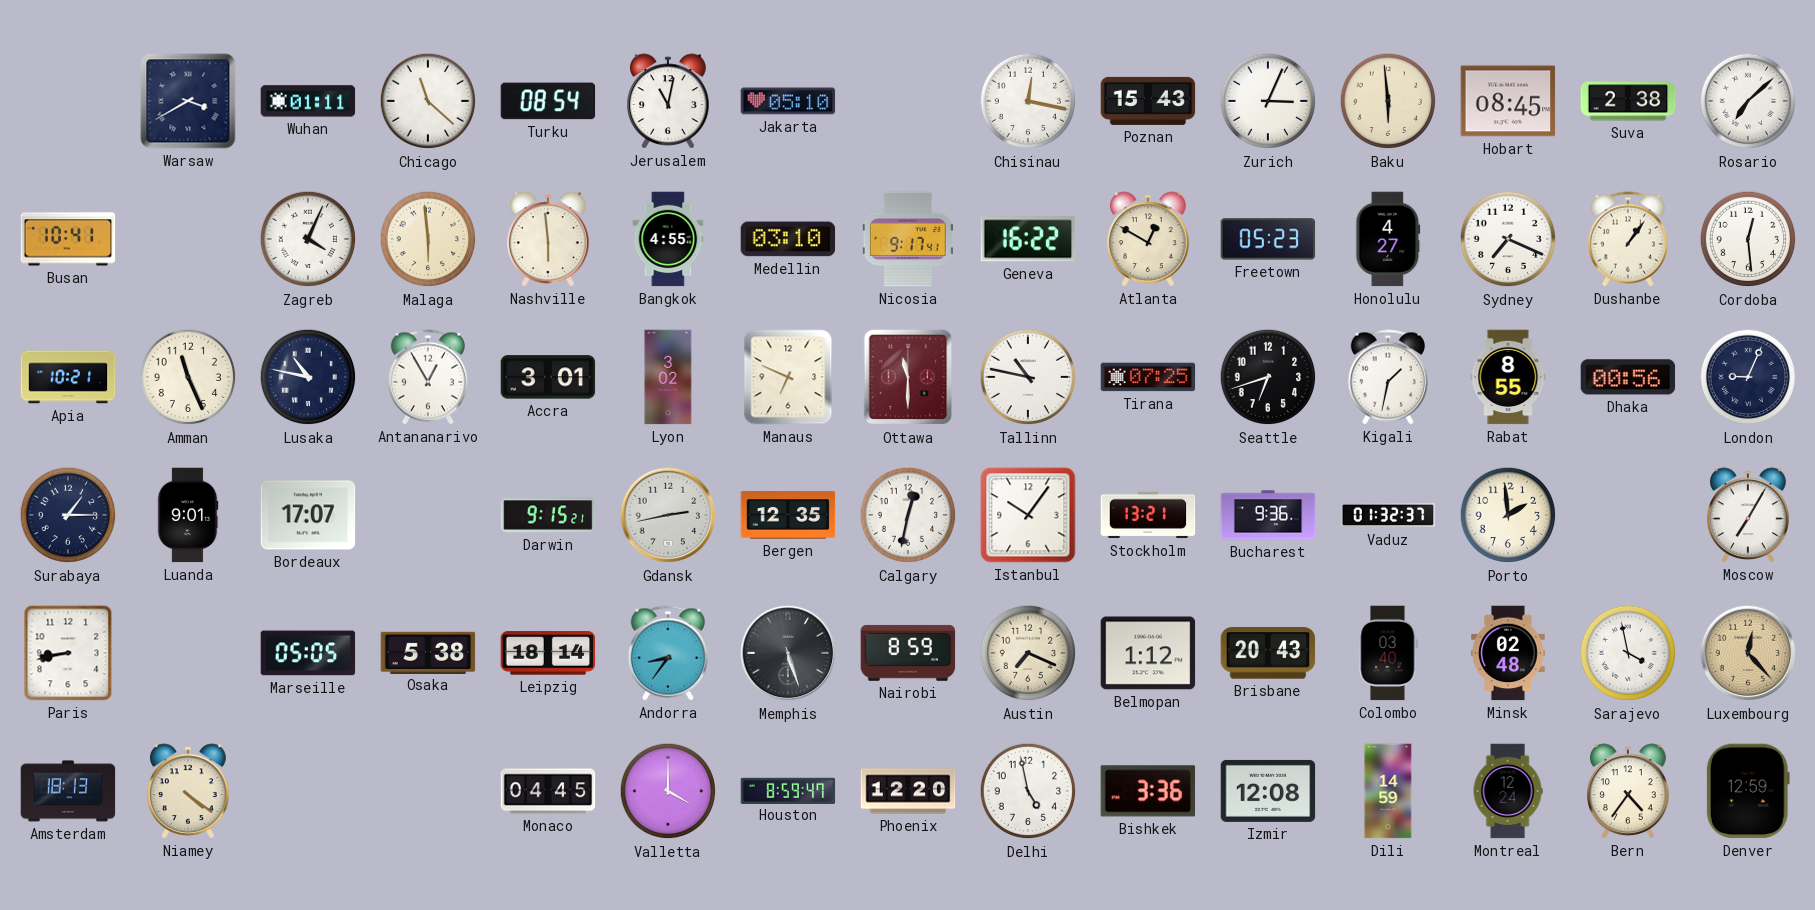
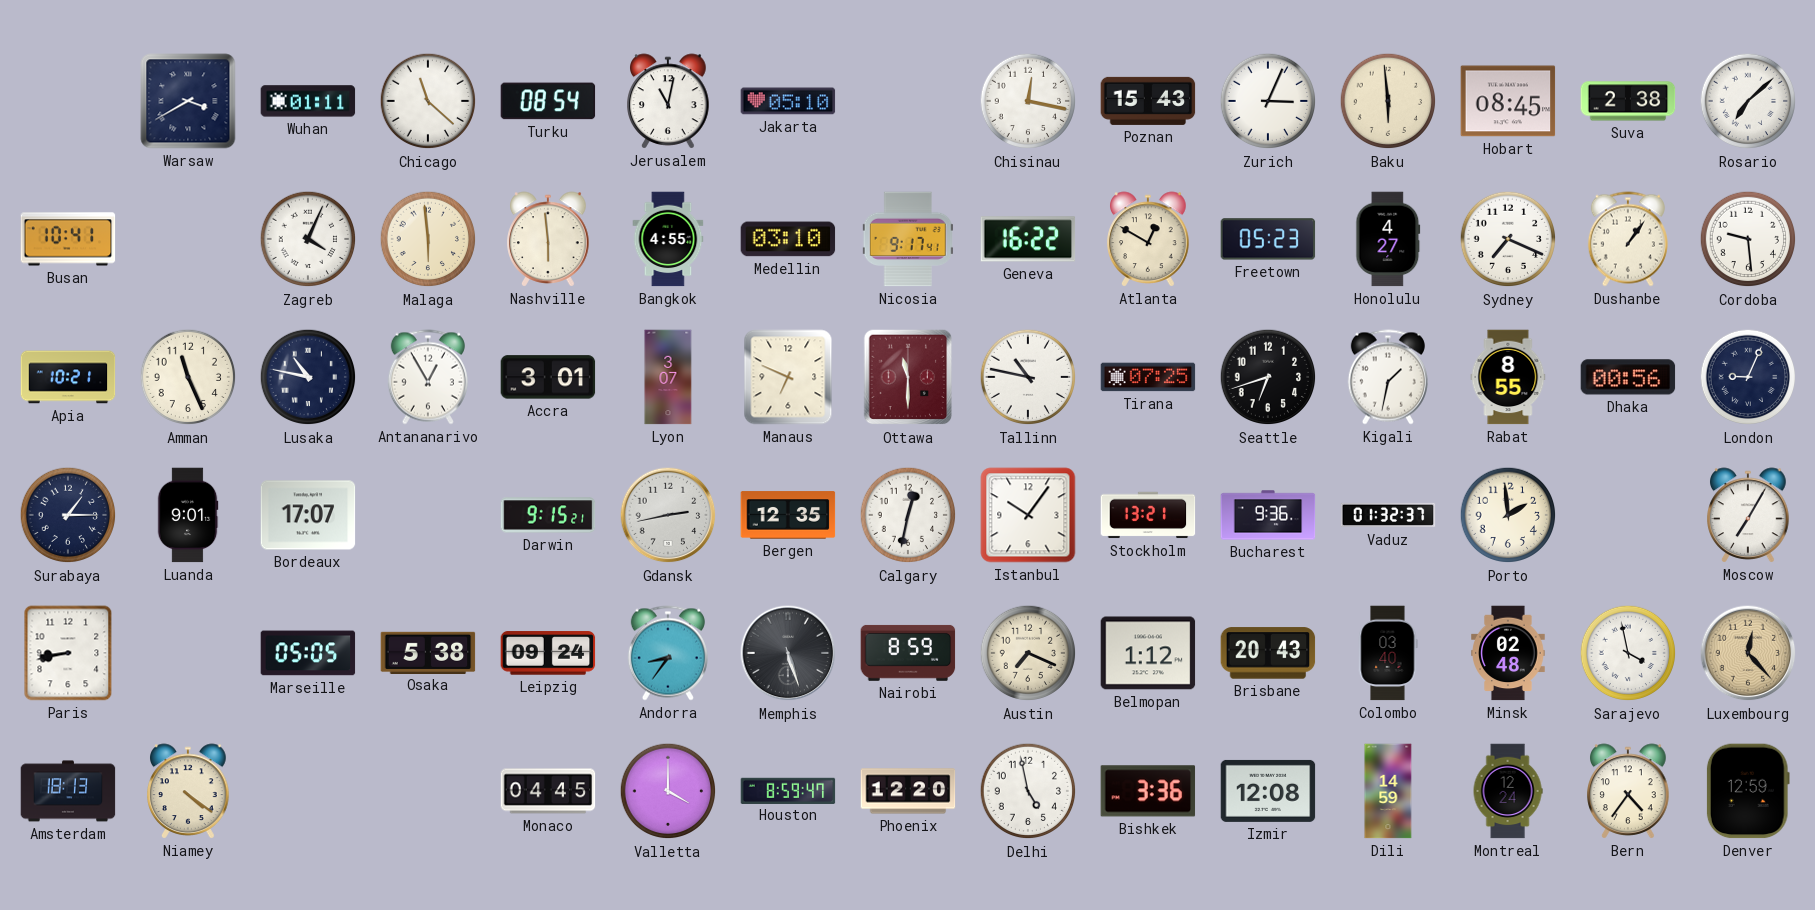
Cordoba: 12:29 -> 9:29
Lyon: 3:02 -> 3:07
Leipzig: 18:14 -> 09:24
